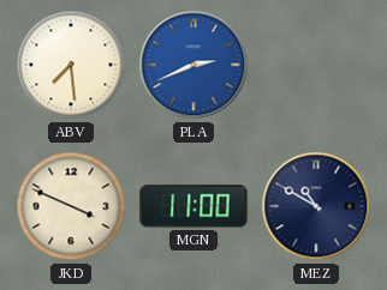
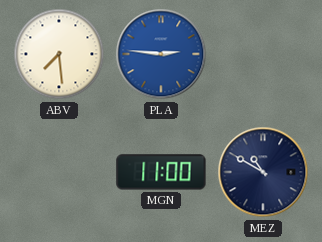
PLA: 2:41 -> 2:46
JKD: 3:49 -> none
